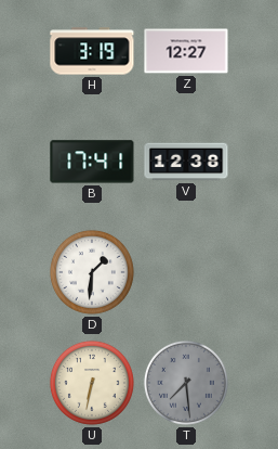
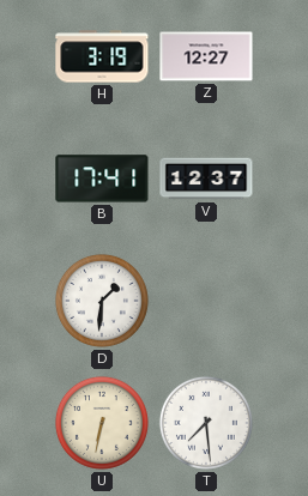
V: 12:38 -> 12:37
T dial: grey -> white
